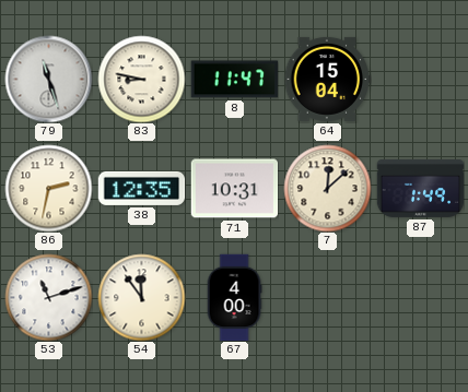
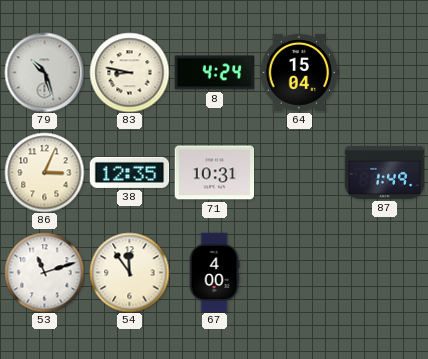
79: 11:27 -> 10:27
8: 11:47 -> 4:24
86: 2:32 -> 3:04
7: 12:08 -> none
